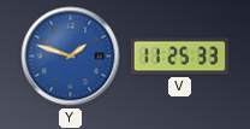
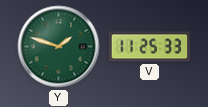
Y dial: blue -> green
